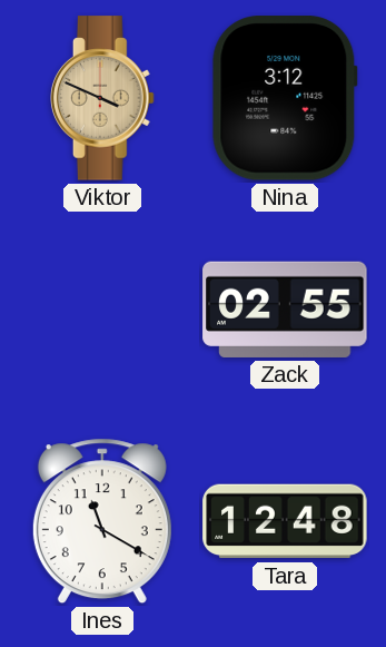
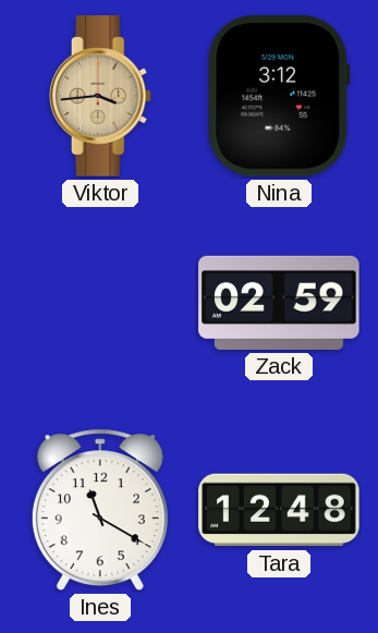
Viktor: 3:49 -> 3:44
Zack: 02:55 -> 02:59
